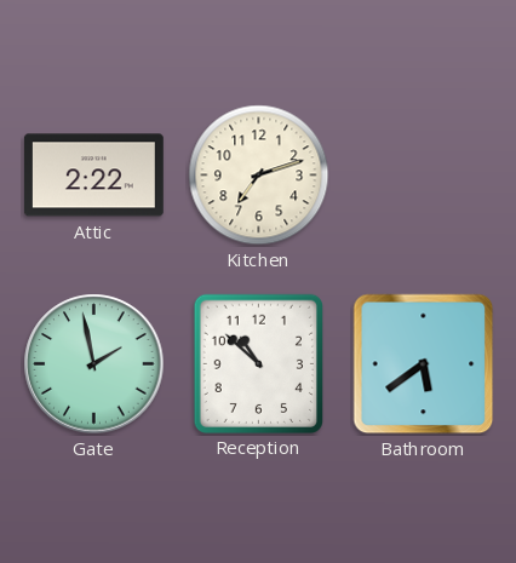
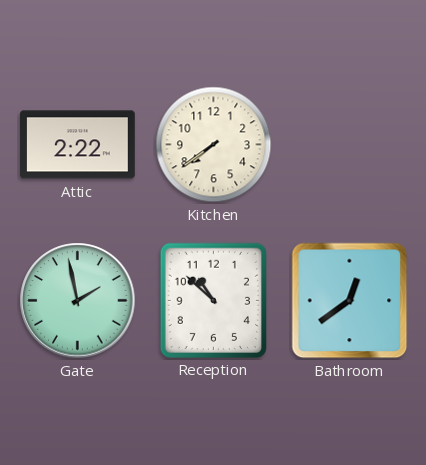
Kitchen: 7:12 -> 7:39
Bathroom: 5:39 -> 12:39
